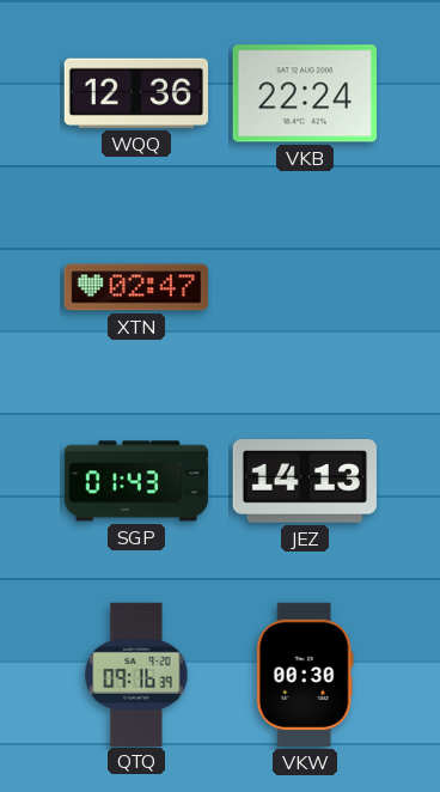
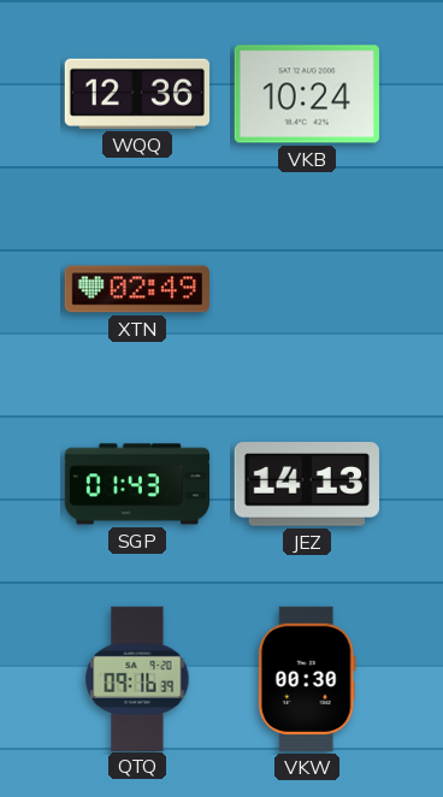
VKB: 22:24 -> 10:24
XTN: 02:47 -> 02:49
